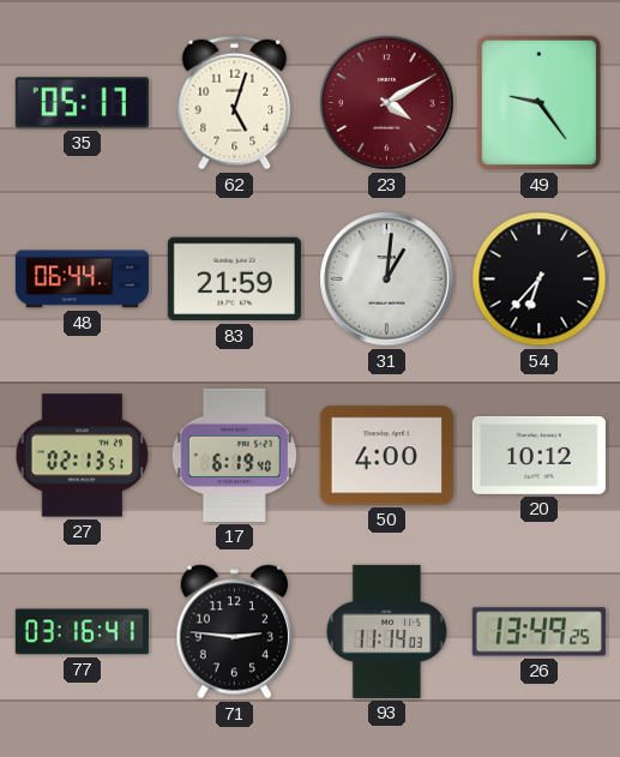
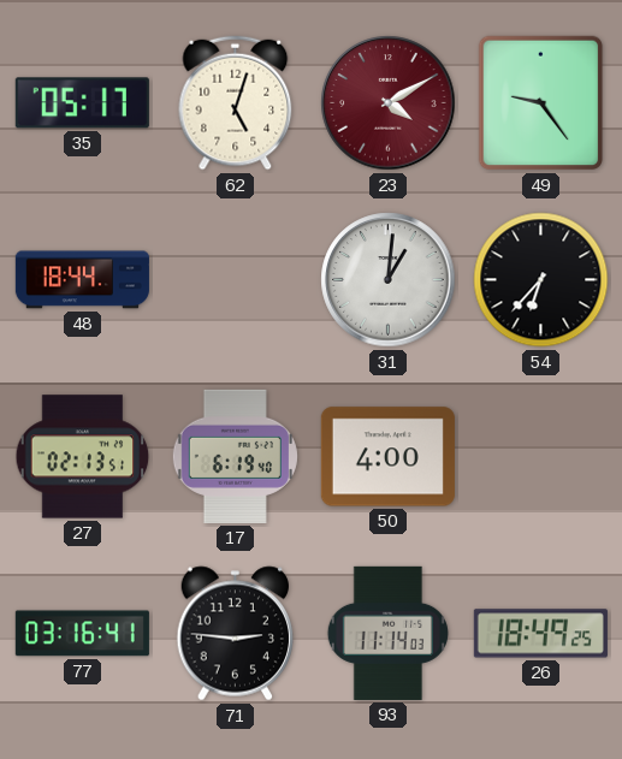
48: 06:44 -> 18:44
83: 21:59 -> none
20: 10:12 -> none
26: 13:49 -> 18:49
